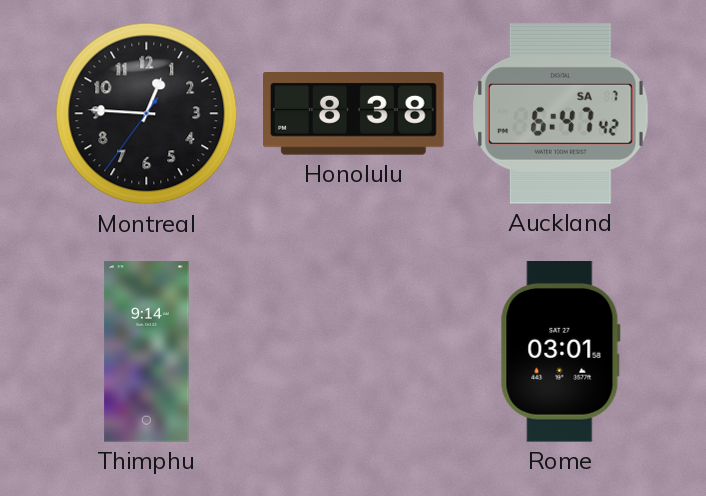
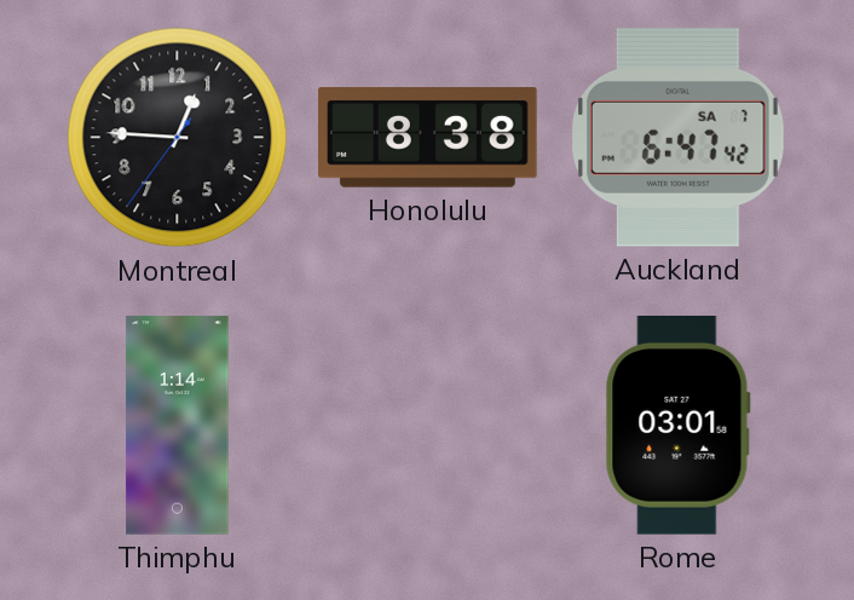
Thimphu: 9:14 -> 1:14
